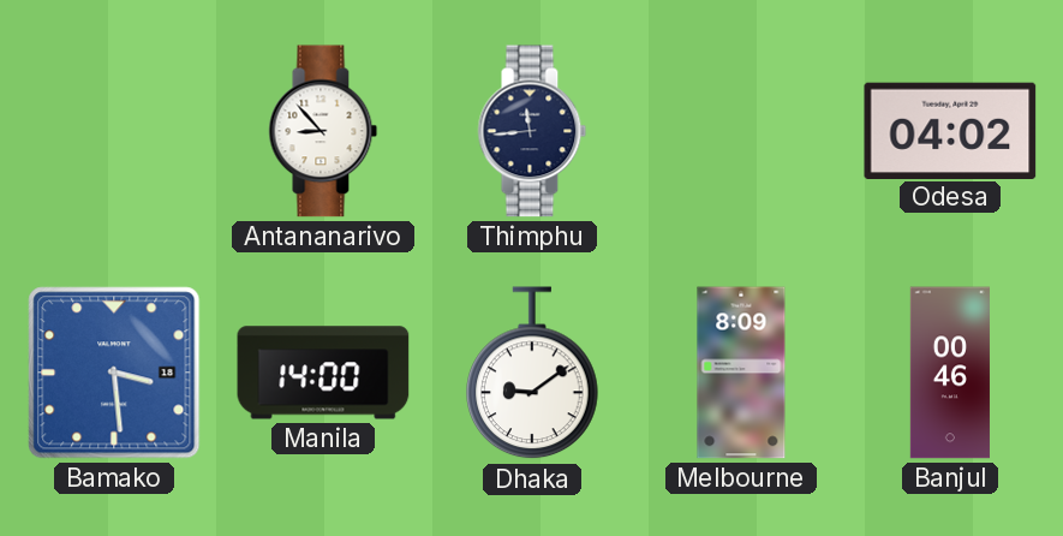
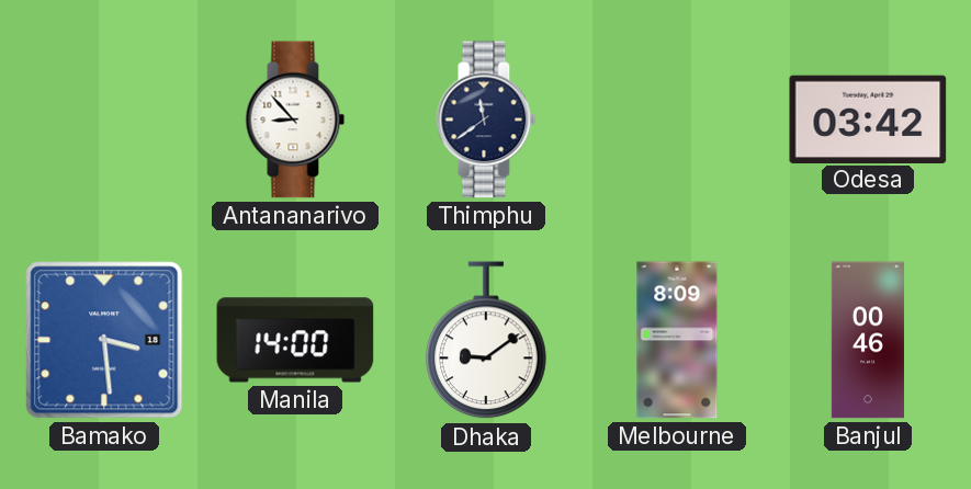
Thimphu: 11:44 -> 11:39
Odesa: 04:02 -> 03:42
